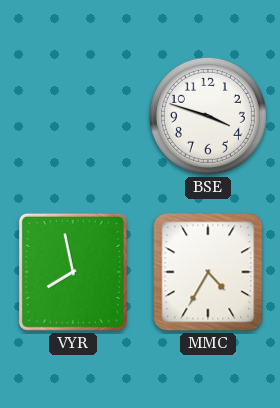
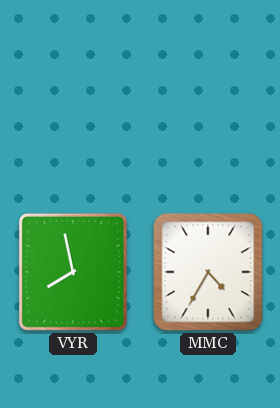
BSE: 3:48 -> none
